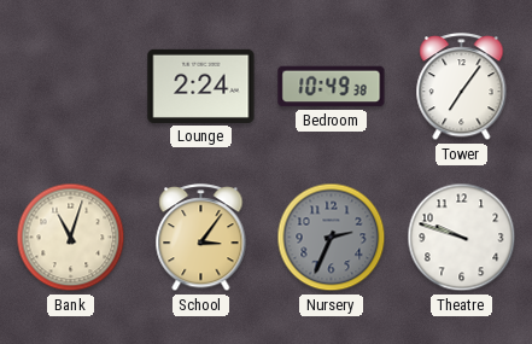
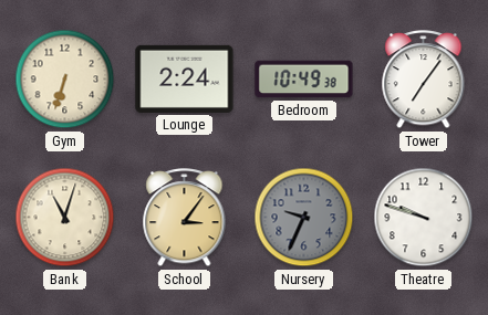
Gym: none -> 6:33
Nursery: 2:34 -> 9:34
